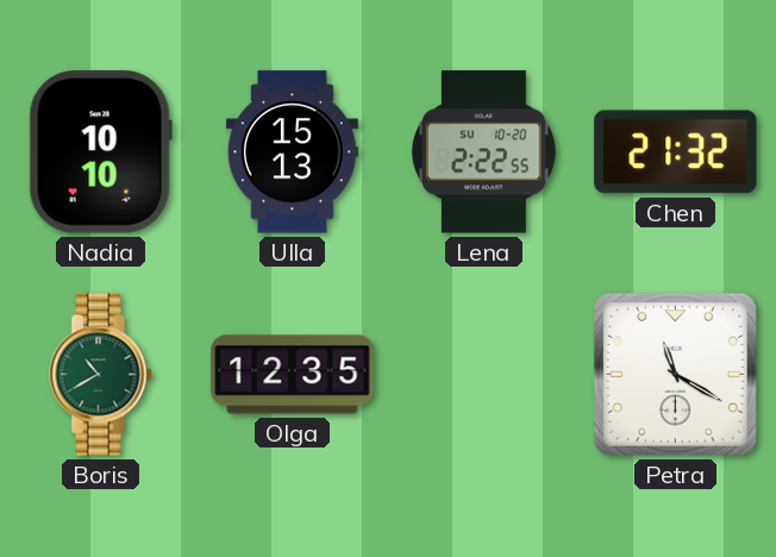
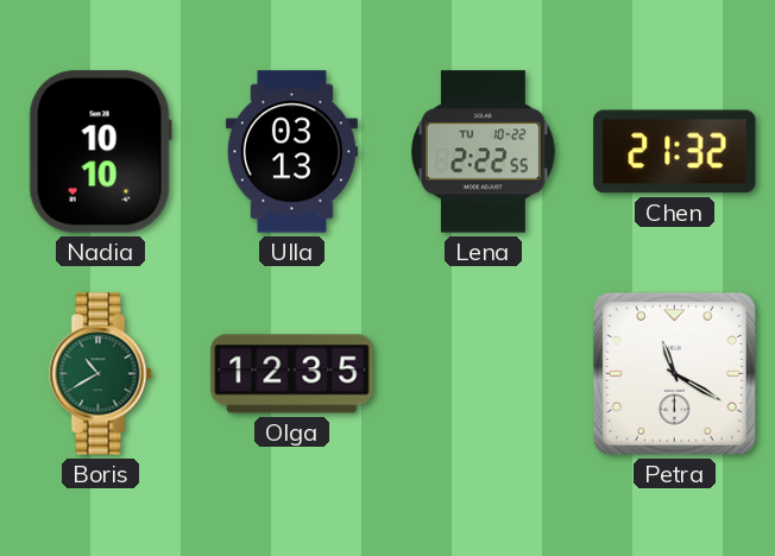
Ulla: 15:13 -> 03:13
Lena date: SU 10-20 -> TU 10-22
